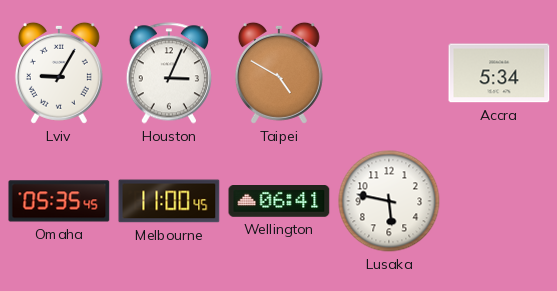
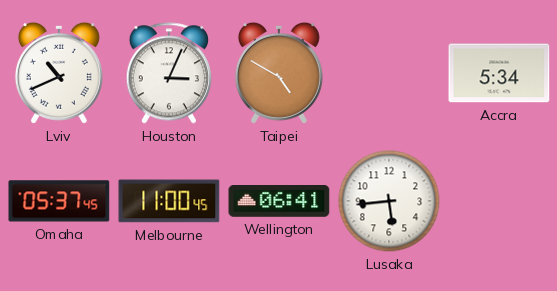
Lviv: 9:05 -> 10:41
Omaha: 05:35 -> 05:37
Lusaka: 5:47 -> 5:44
